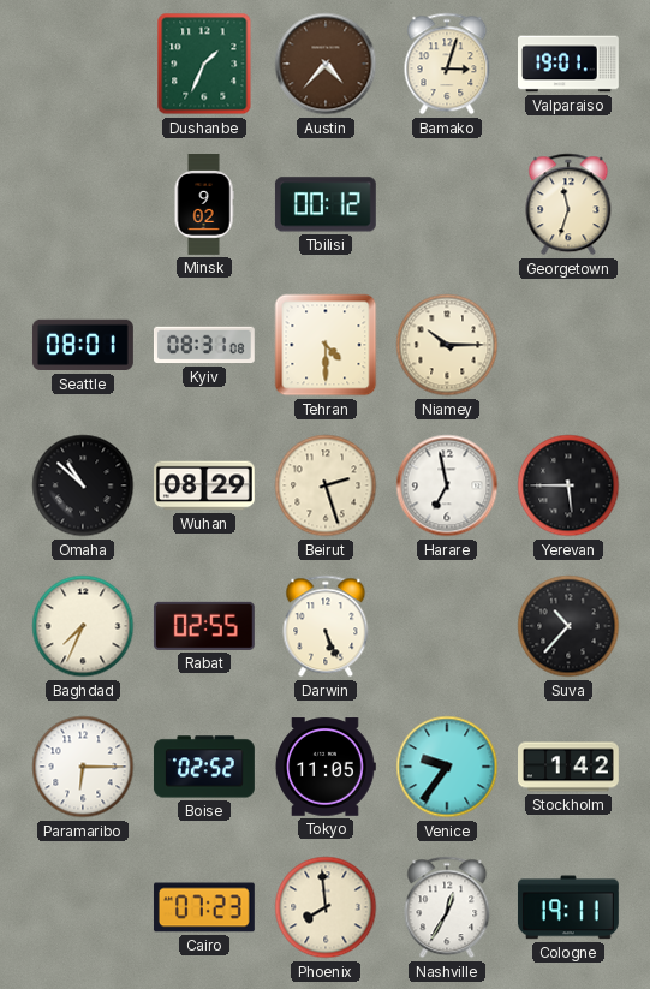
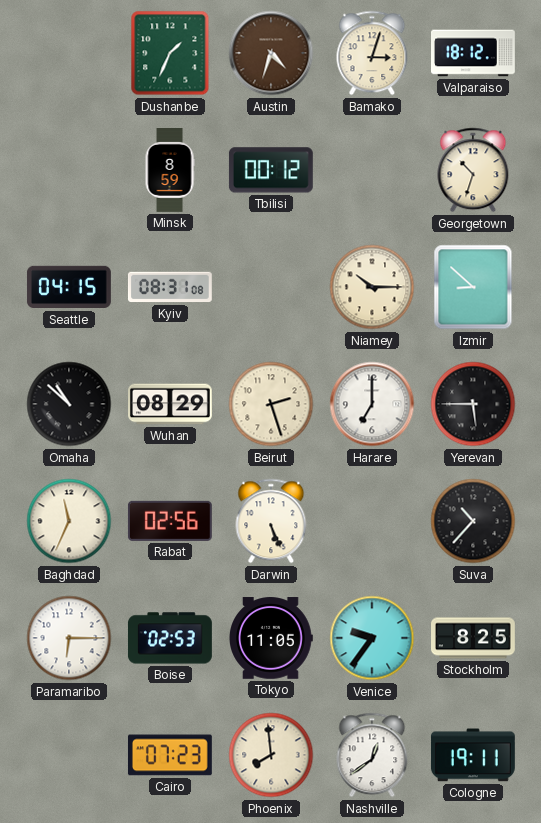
Austin: 4:37 -> 4:33
Valparaiso: 19:01 -> 18:12
Minsk: 9:02 -> 8:59
Georgetown: 11:33 -> 10:33
Seattle: 08:01 -> 04:15
Tehran: 4:30 -> none
Izmir: none -> 8:52
Harare: 6:58 -> 7:00
Baghdad: 7:34 -> 11:34
Rabat: 02:55 -> 02:56
Boise: 02:52 -> 02:53
Stockholm: 1:42 -> 8:25
Nashville: 12:35 -> 12:39
